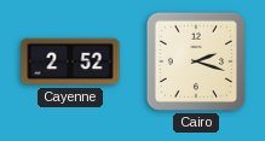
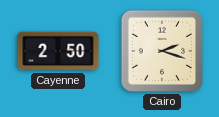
Cayenne: 2:52 -> 2:50
